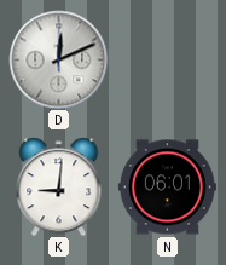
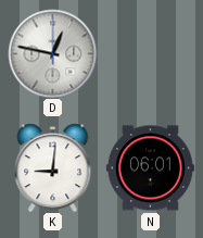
D: 12:11 -> 12:47
